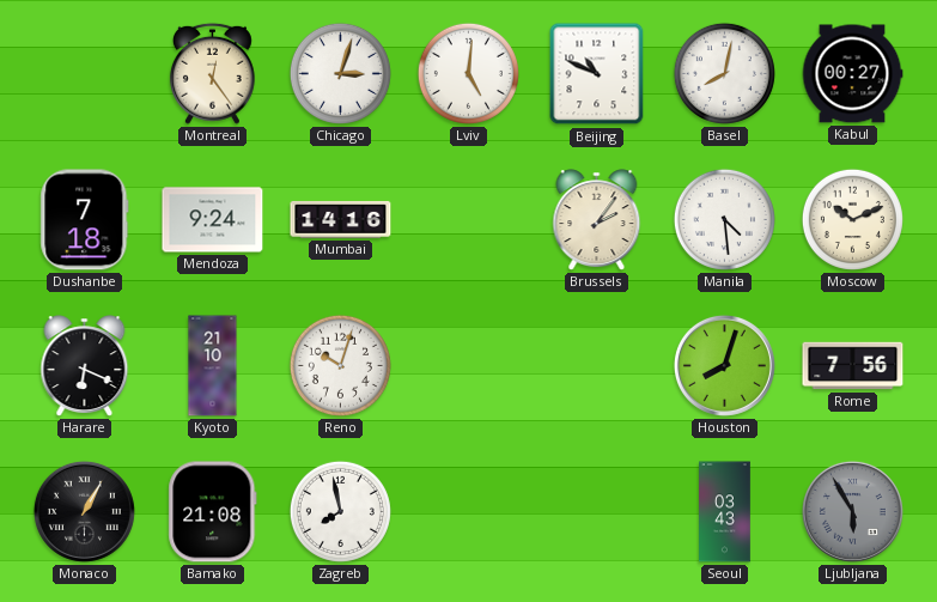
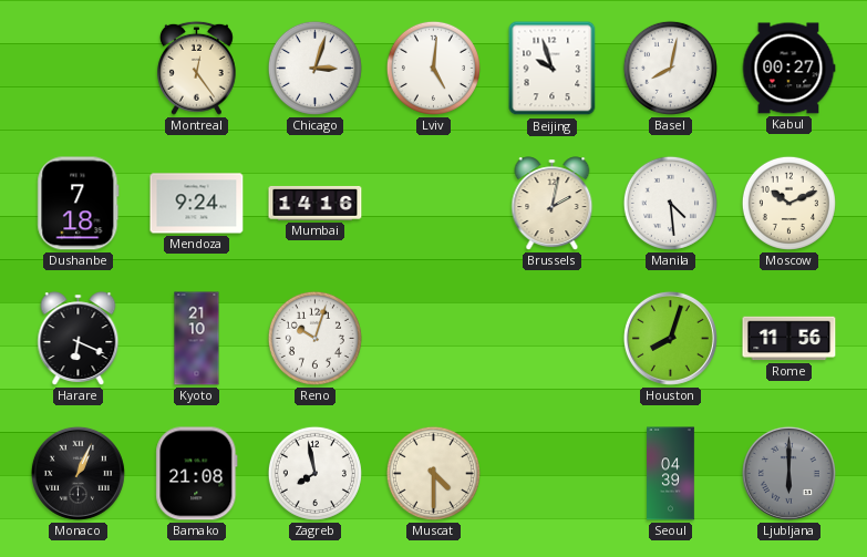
Beijing: 10:49 -> 9:57
Brussels: 2:06 -> 2:02
Rome: 7:56 -> 11:56
Monaco: 1:05 -> 1:04
Muscat: none -> 4:30
Seoul: 03:43 -> 04:39
Ljubljana: 5:55 -> 6:00
